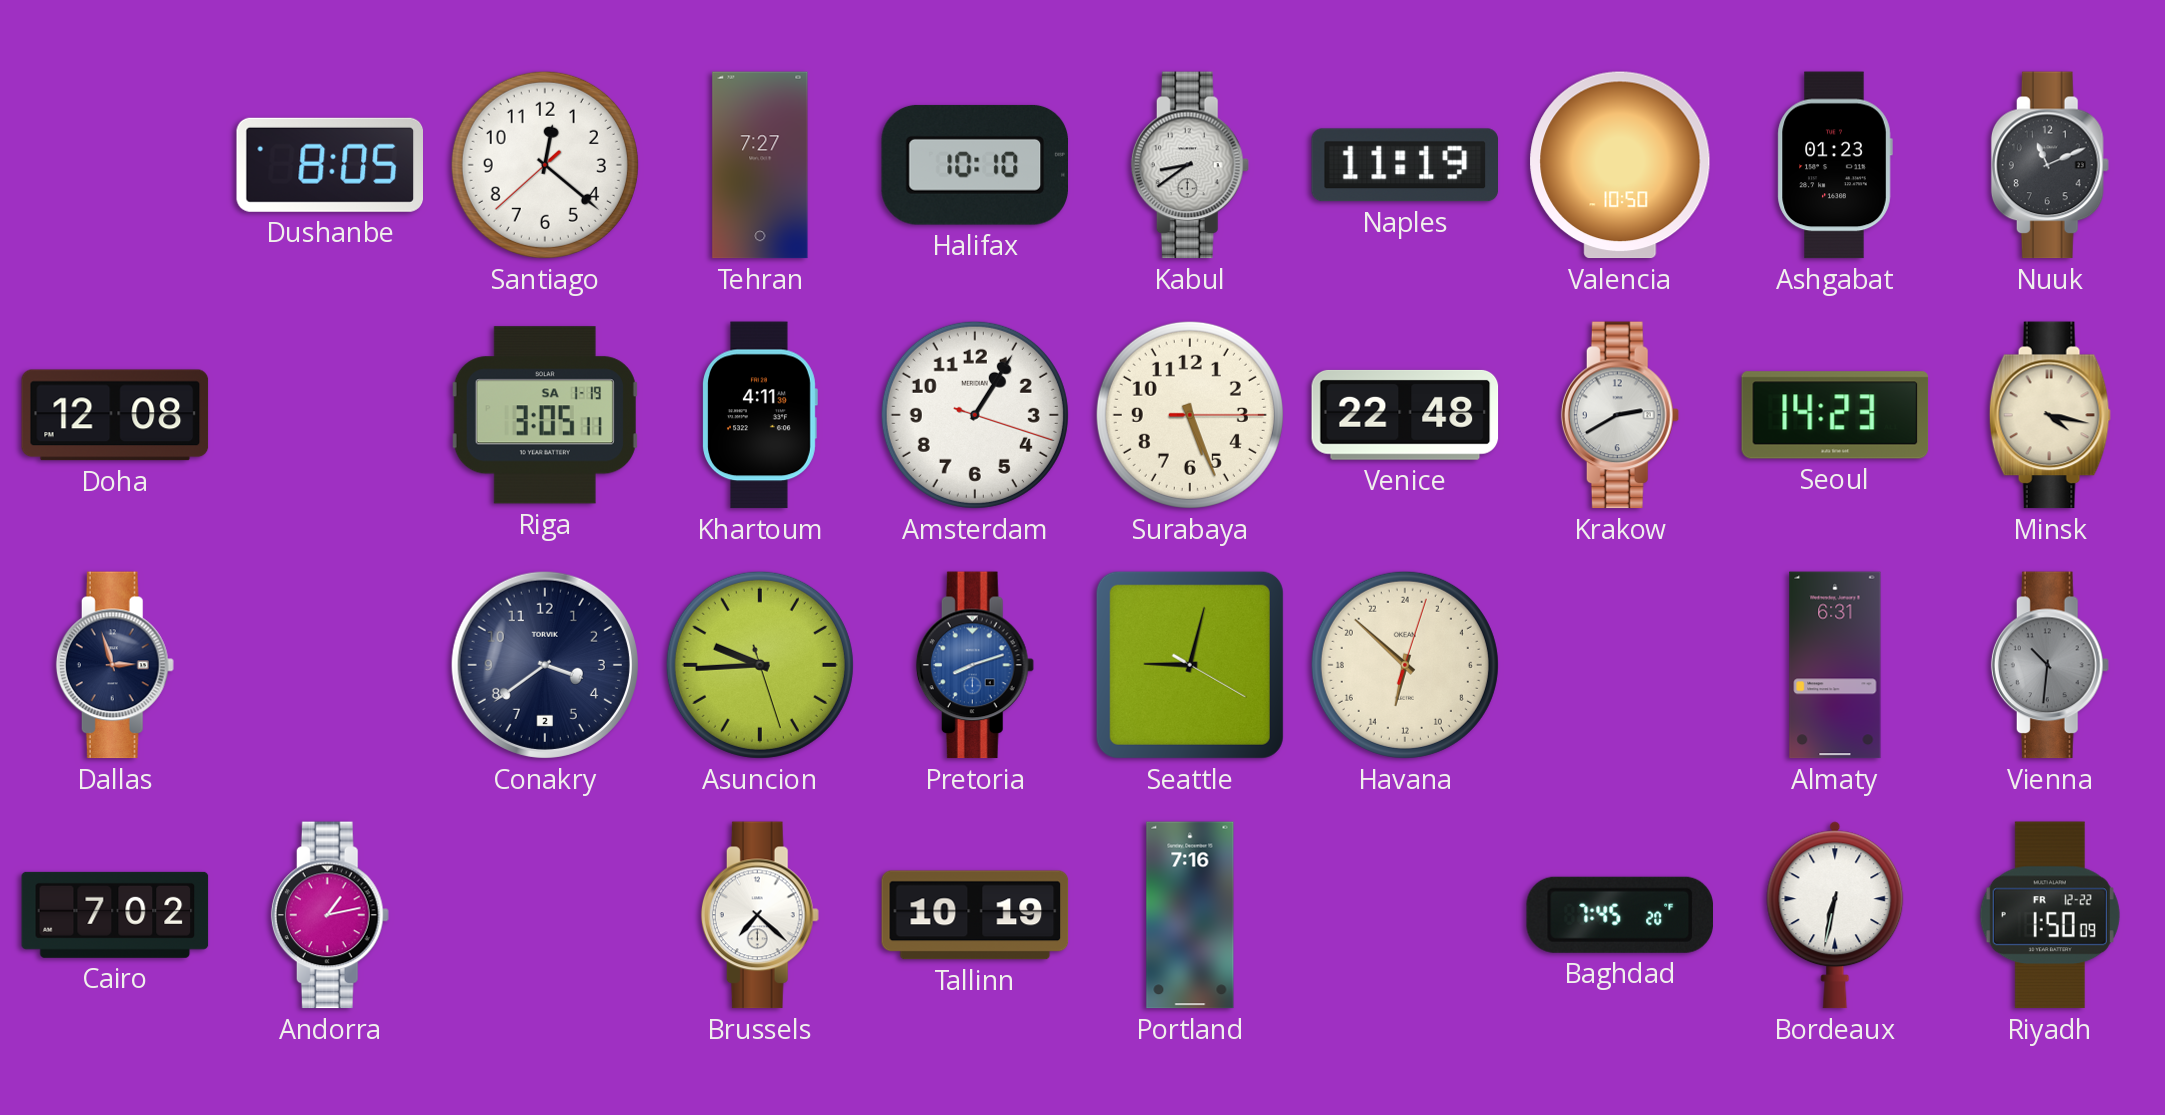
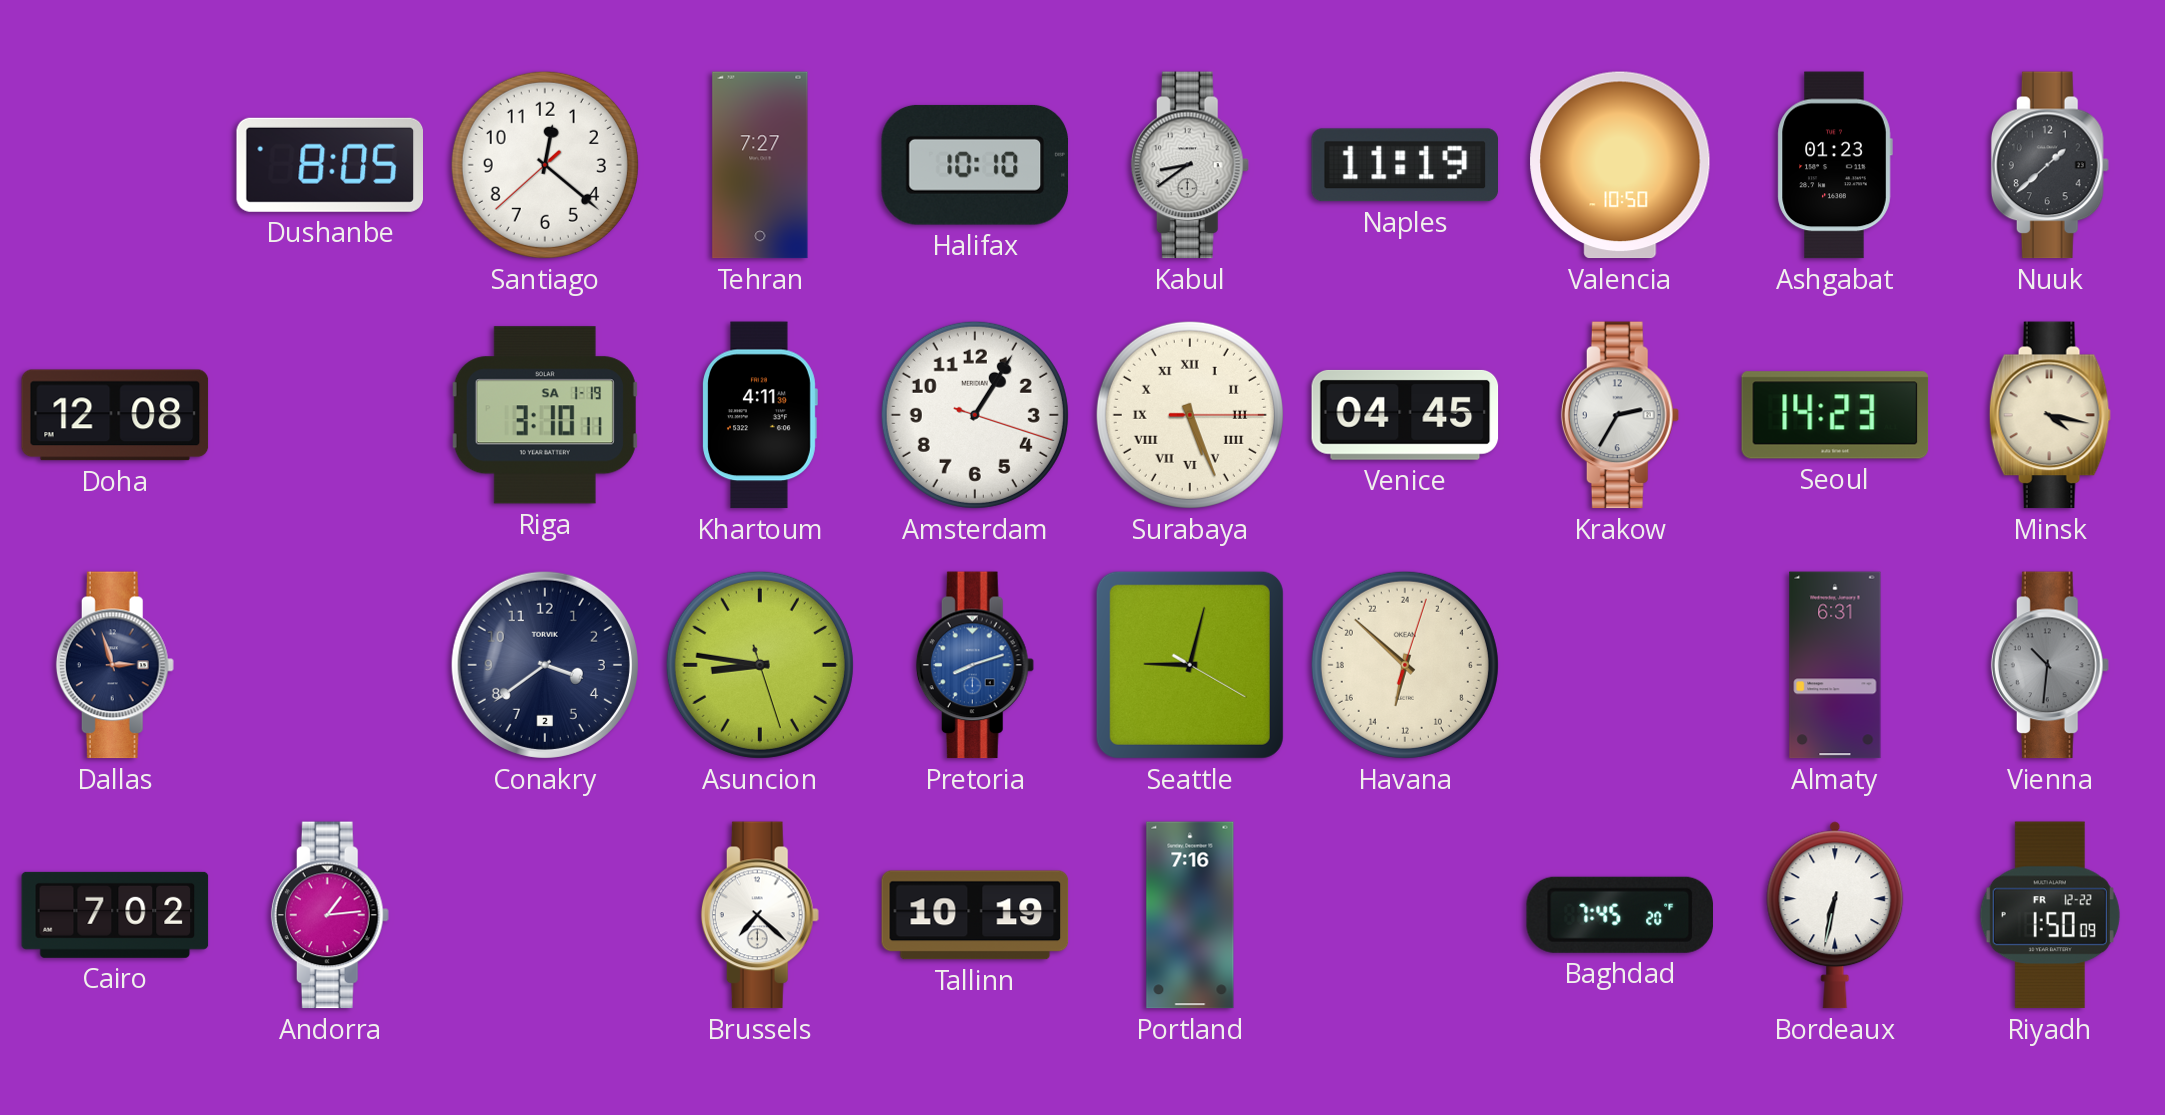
Nuuk: 11:11 -> 1:38
Riga: 3:05 -> 3:10
Surabaya numerals: Arabic -> Roman
Venice: 22:48 -> 04:45
Krakow: 2:40 -> 2:35
Asuncion: 9:44 -> 8:46
Andorra: 1:13 -> 1:14
